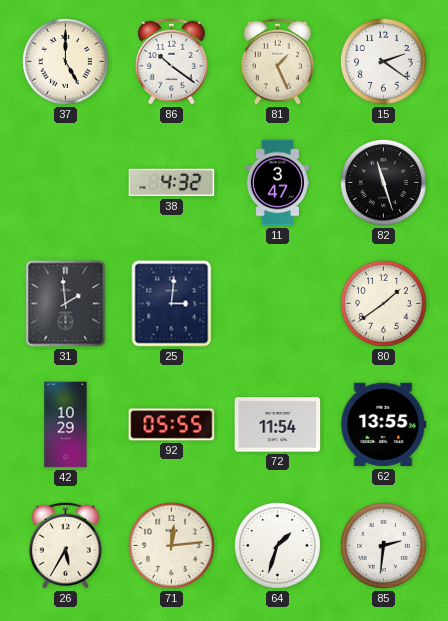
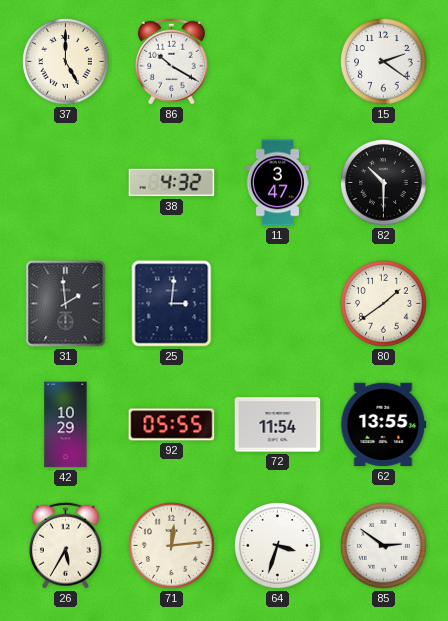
86: 10:21 -> 10:20
81: 1:26 -> none
82: 11:27 -> 10:30
64: 1:33 -> 3:33
85: 2:31 -> 2:51
